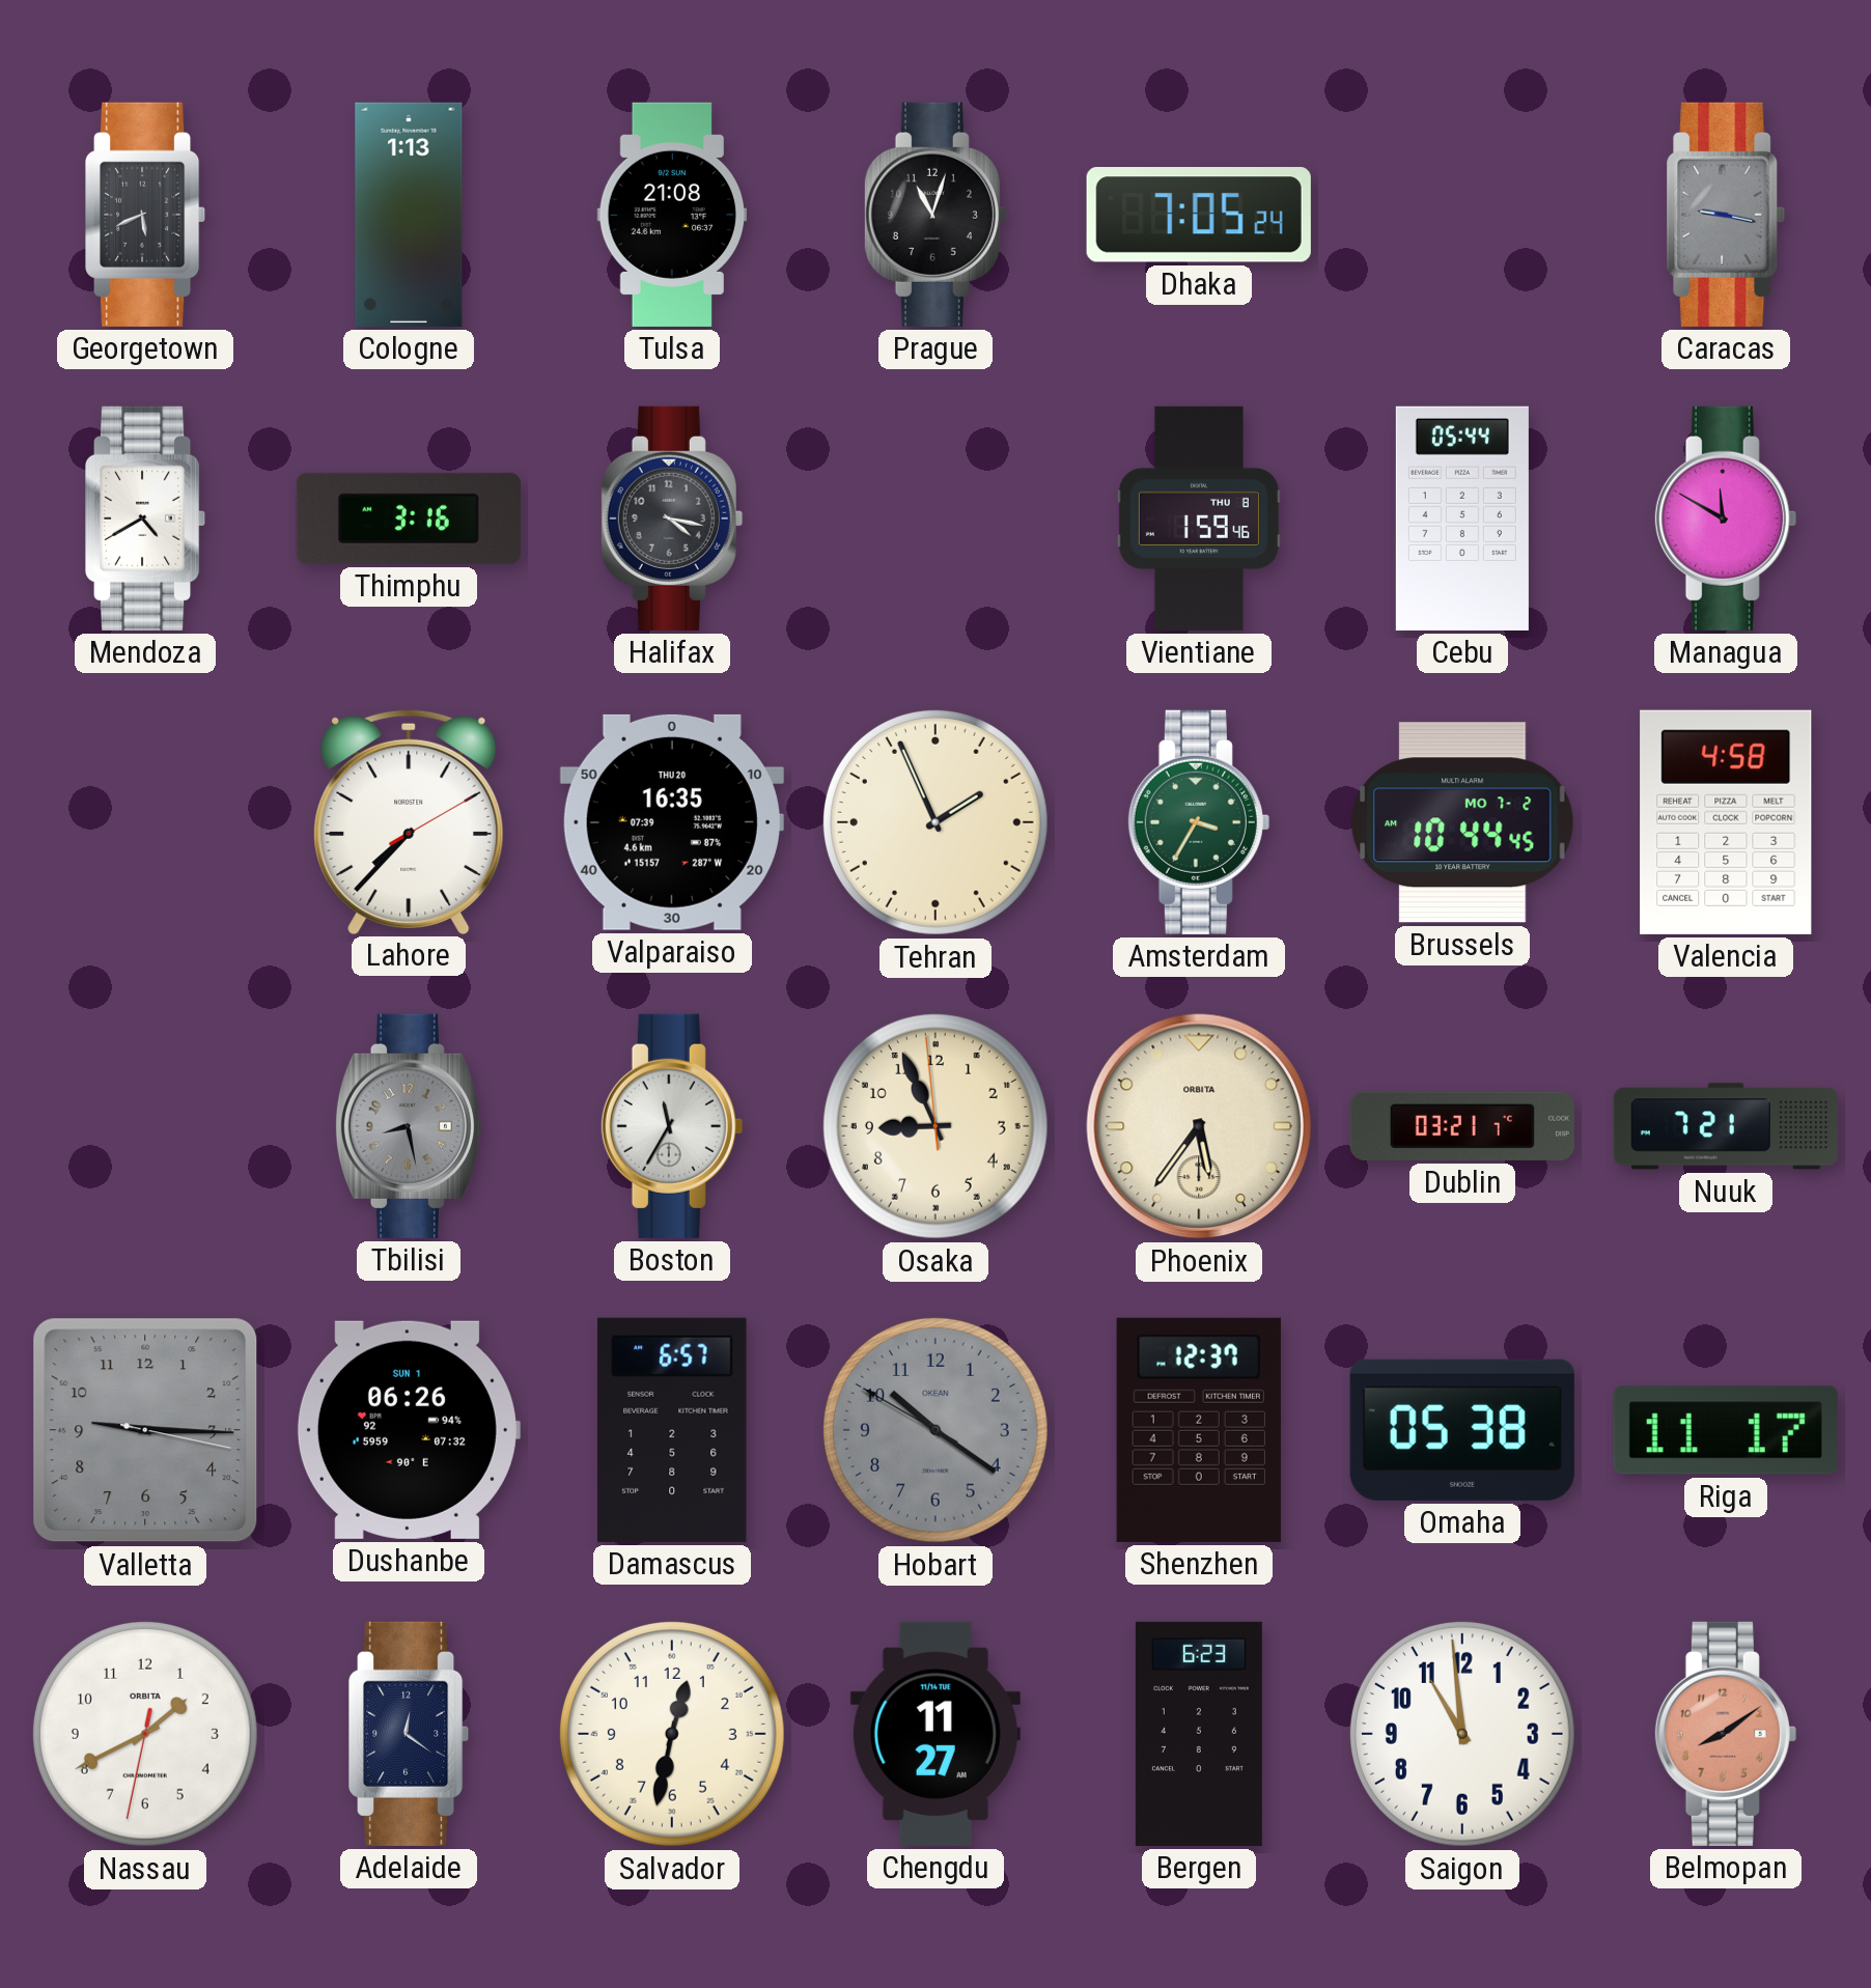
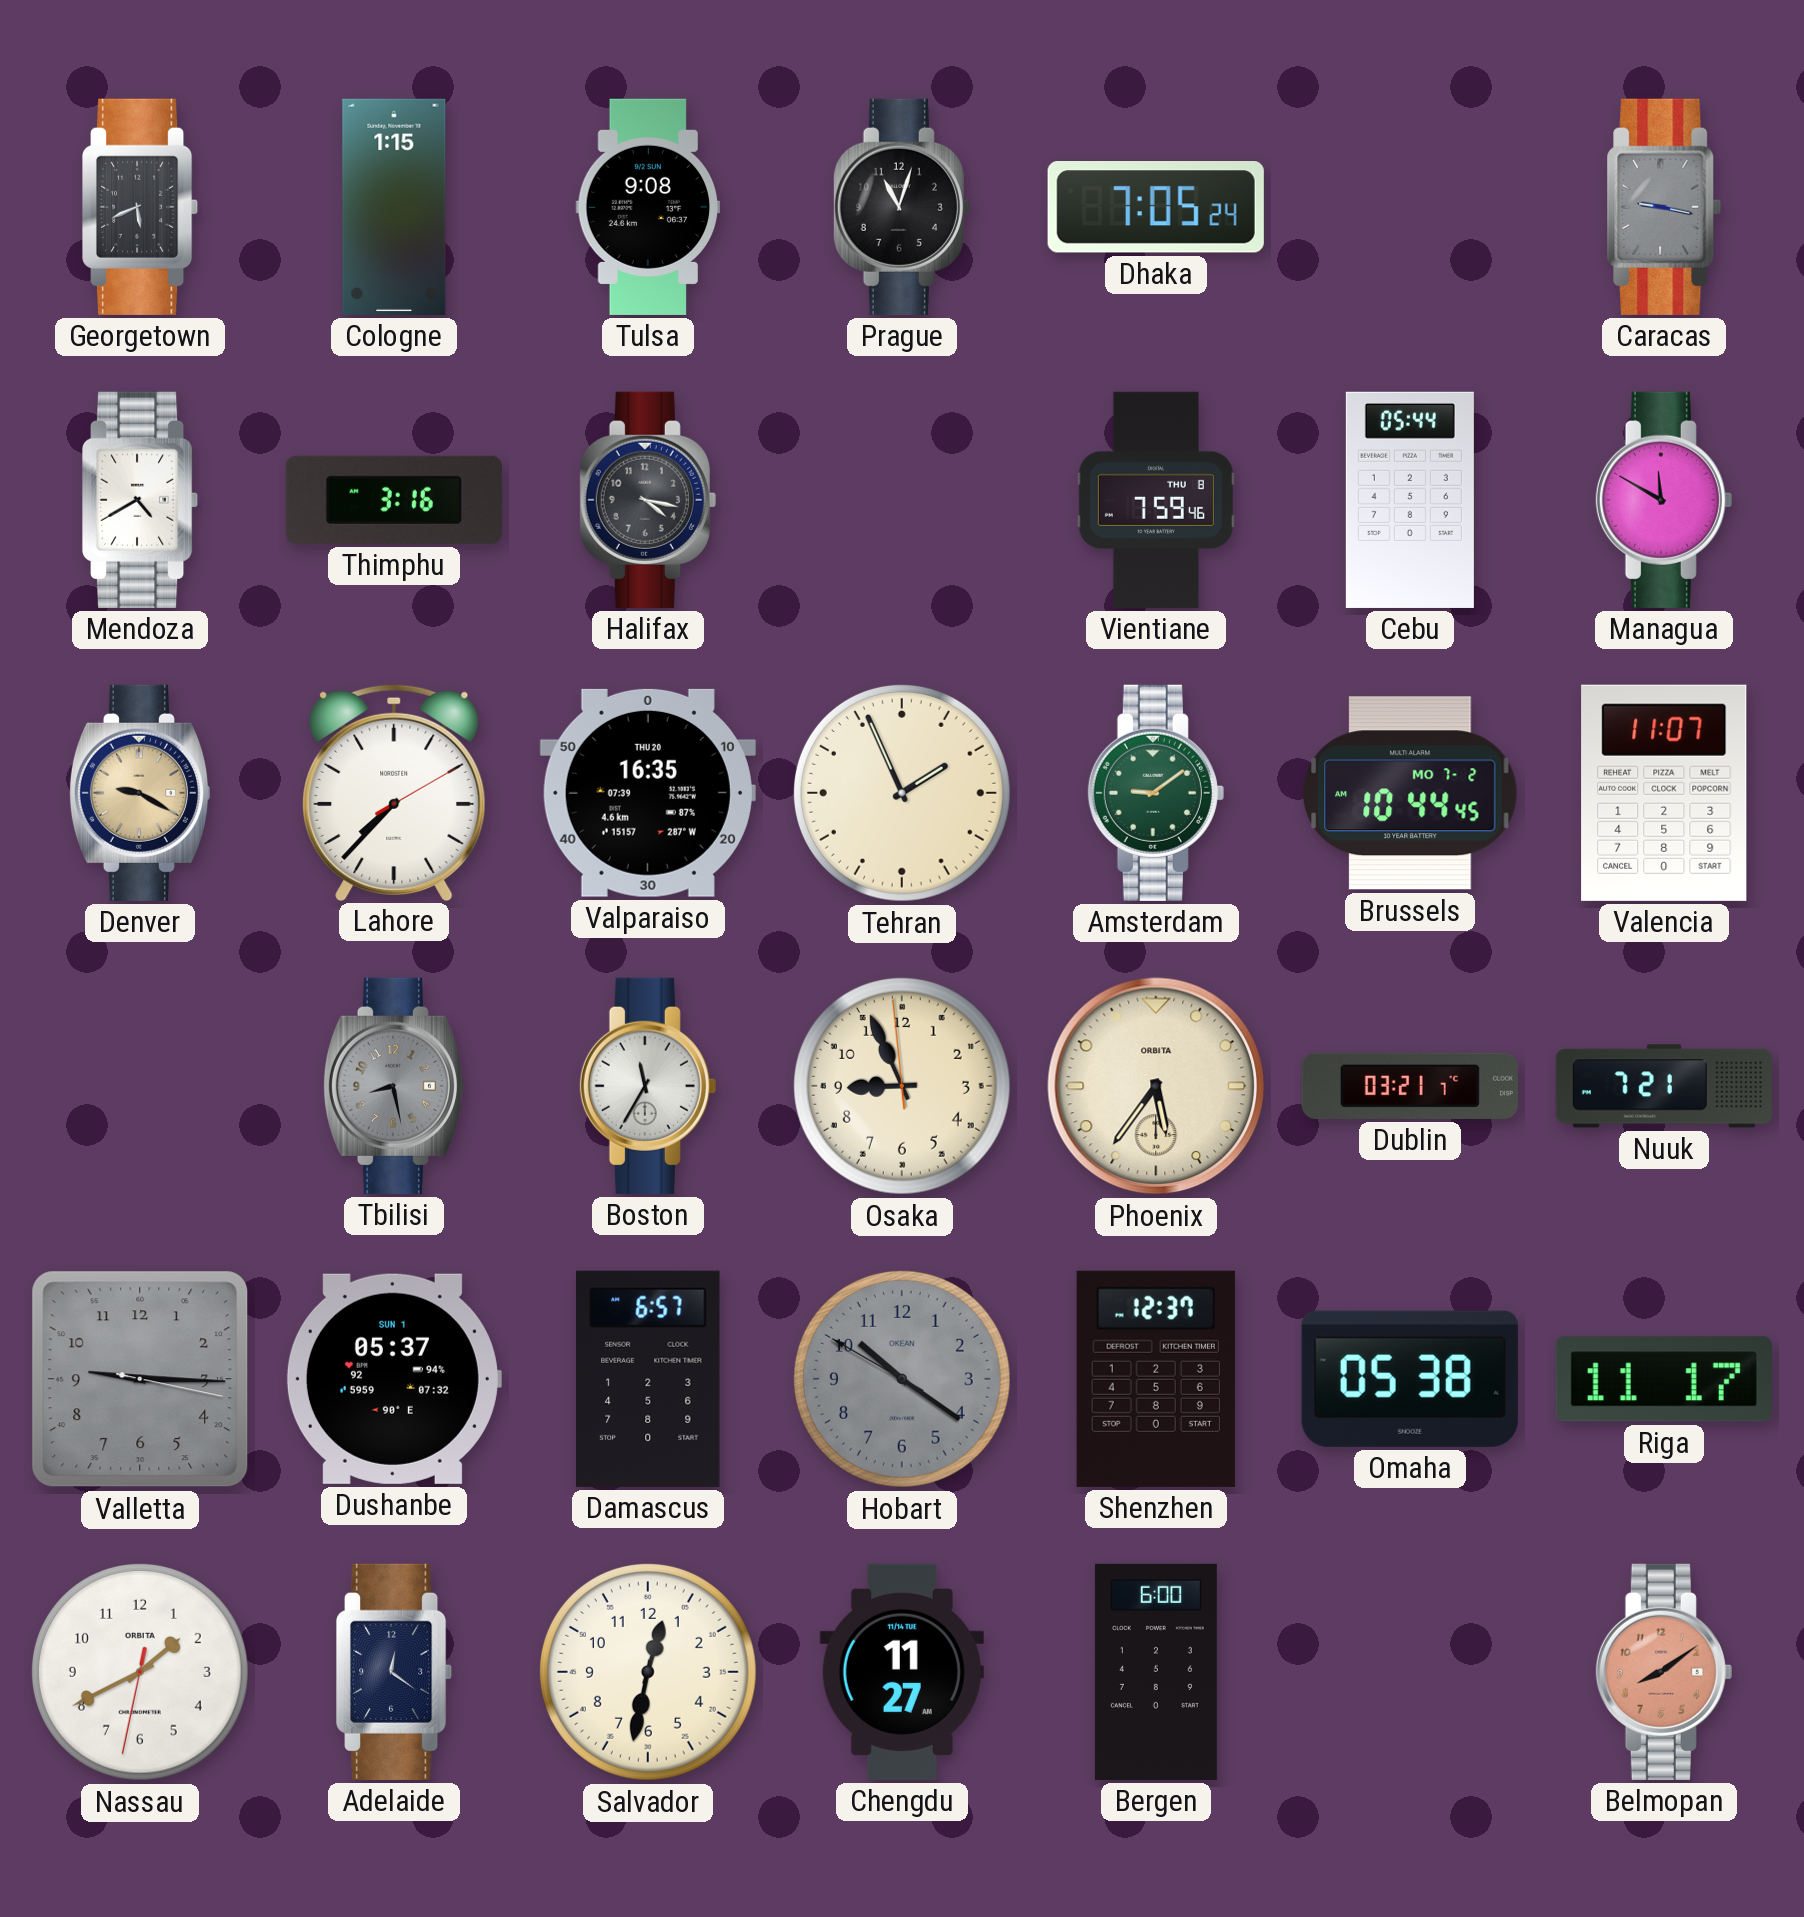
Cologne: 1:13 -> 1:15
Tulsa: 21:08 -> 9:08
Vientiane: 1:59 -> 7:59
Denver: none -> 9:20
Amsterdam: 3:35 -> 9:09
Valencia: 4:58 -> 11:07
Dushanbe: 06:26 -> 05:37
Bergen: 6:23 -> 6:00
Saigon: 10:59 -> none
